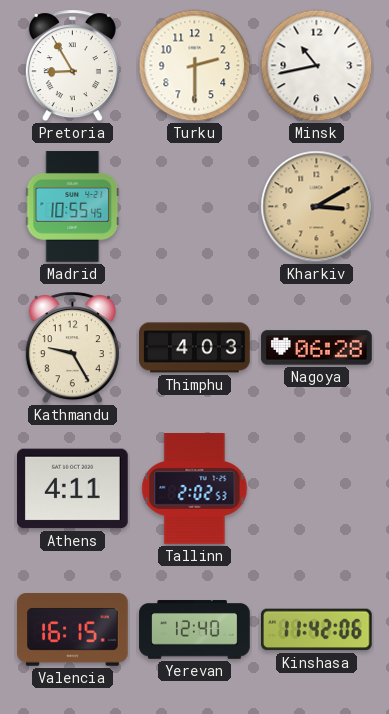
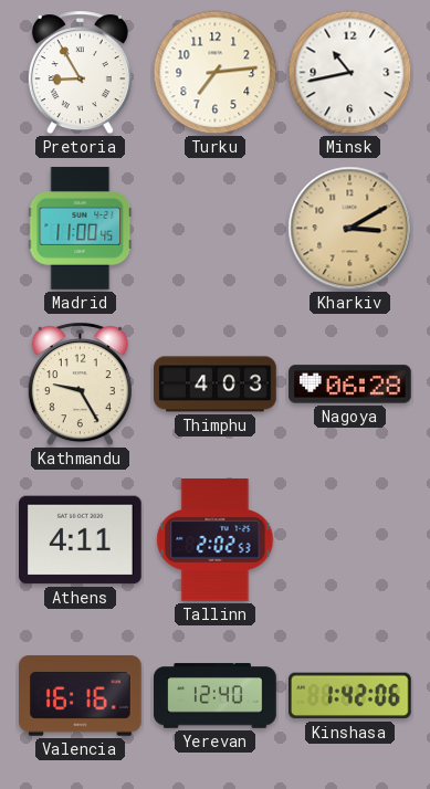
Turku: 2:30 -> 7:14
Madrid: 10:55 -> 11:00
Valencia: 16:15 -> 16:16
Kinshasa: 11:42 -> 1:42
